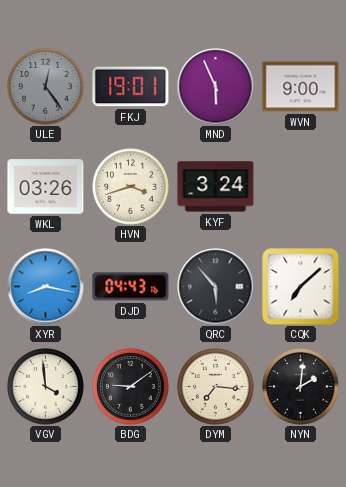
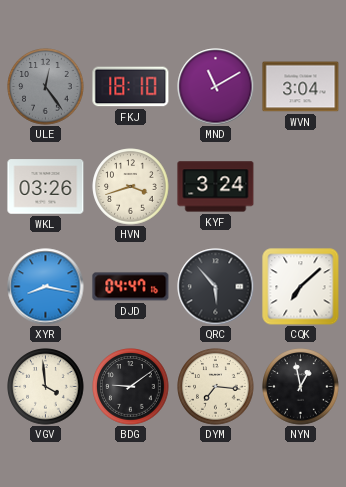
FKJ: 19:01 -> 18:10
MND: 5:56 -> 11:10
WVN: 9:00 -> 3:04
DJD: 04:43 -> 04:47
NYN: 2:01 -> 12:58
